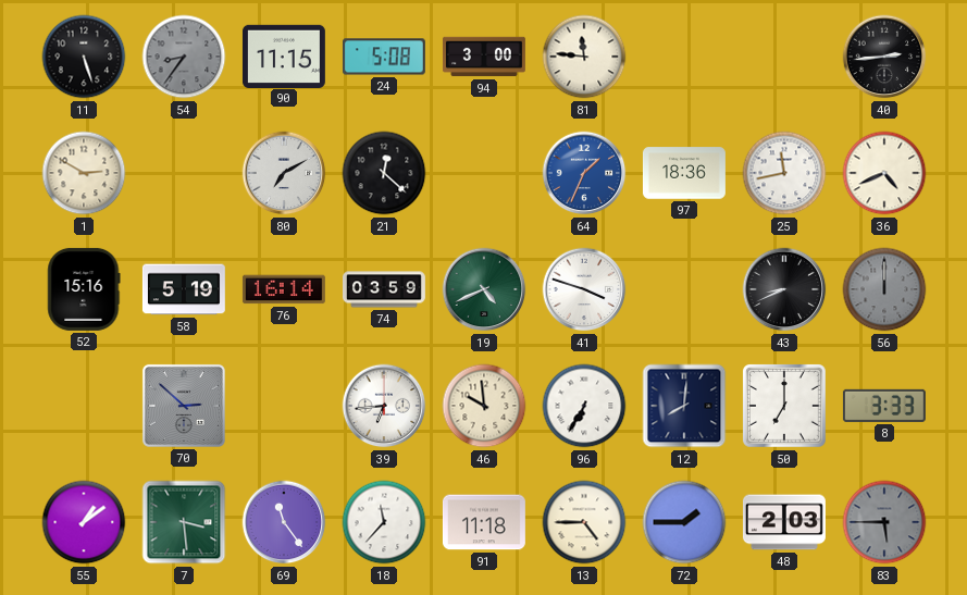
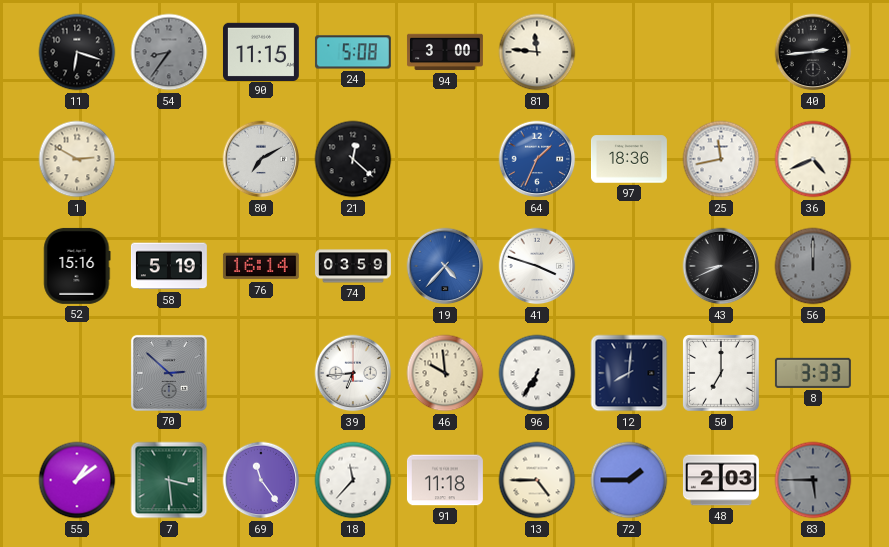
11: 5:27 -> 6:18
19: 4:41 -> 4:37
19 dial: green -> blue
